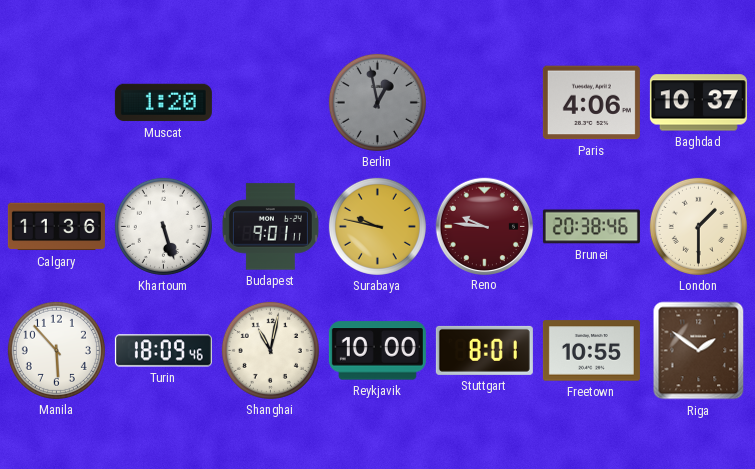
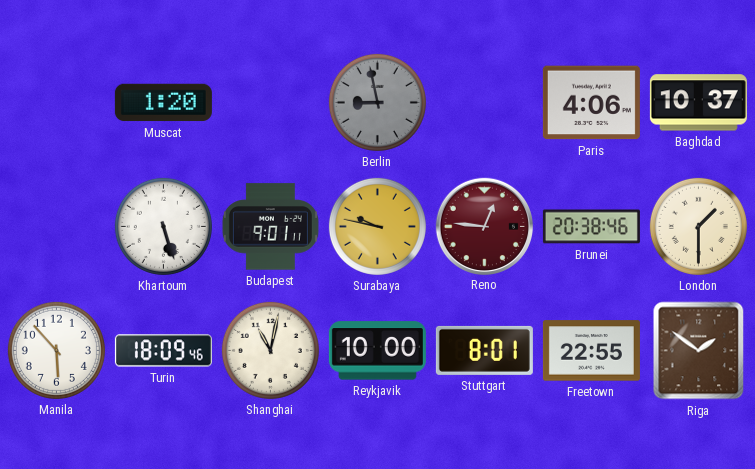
Berlin: 12:58 -> 8:58
Calgary: 11:36 -> none
Reno: 9:46 -> 12:46
Freetown: 10:55 -> 22:55
